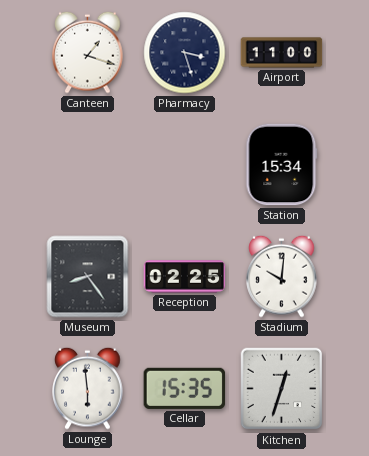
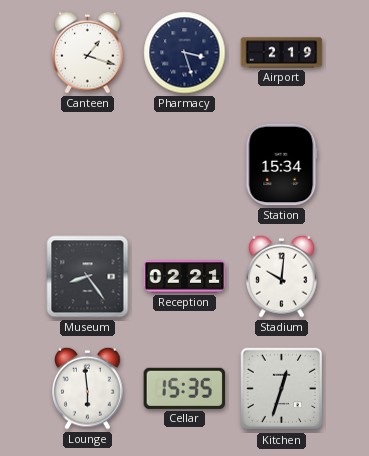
Airport: 11:00 -> 2:19
Reception: 02:25 -> 02:21
